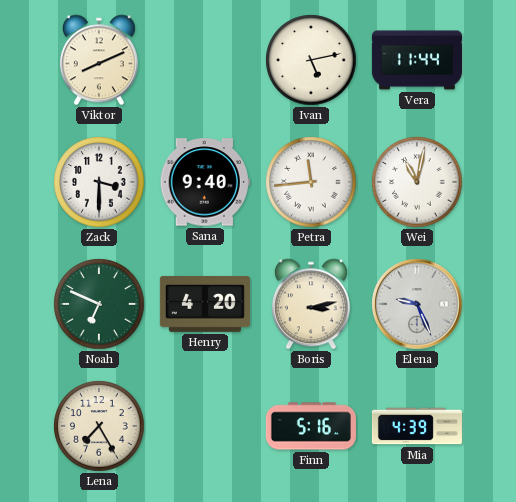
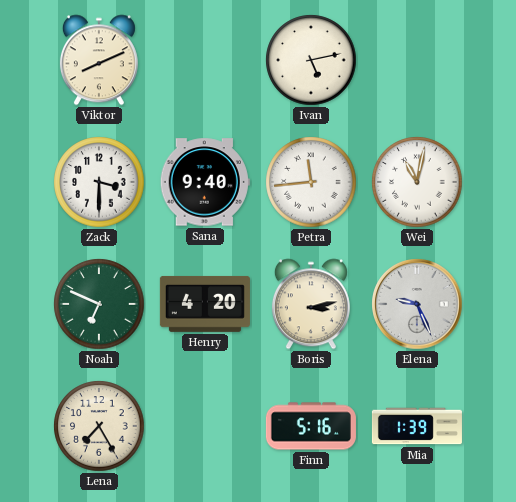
Vera: 11:44 -> none
Mia: 4:39 -> 1:39
